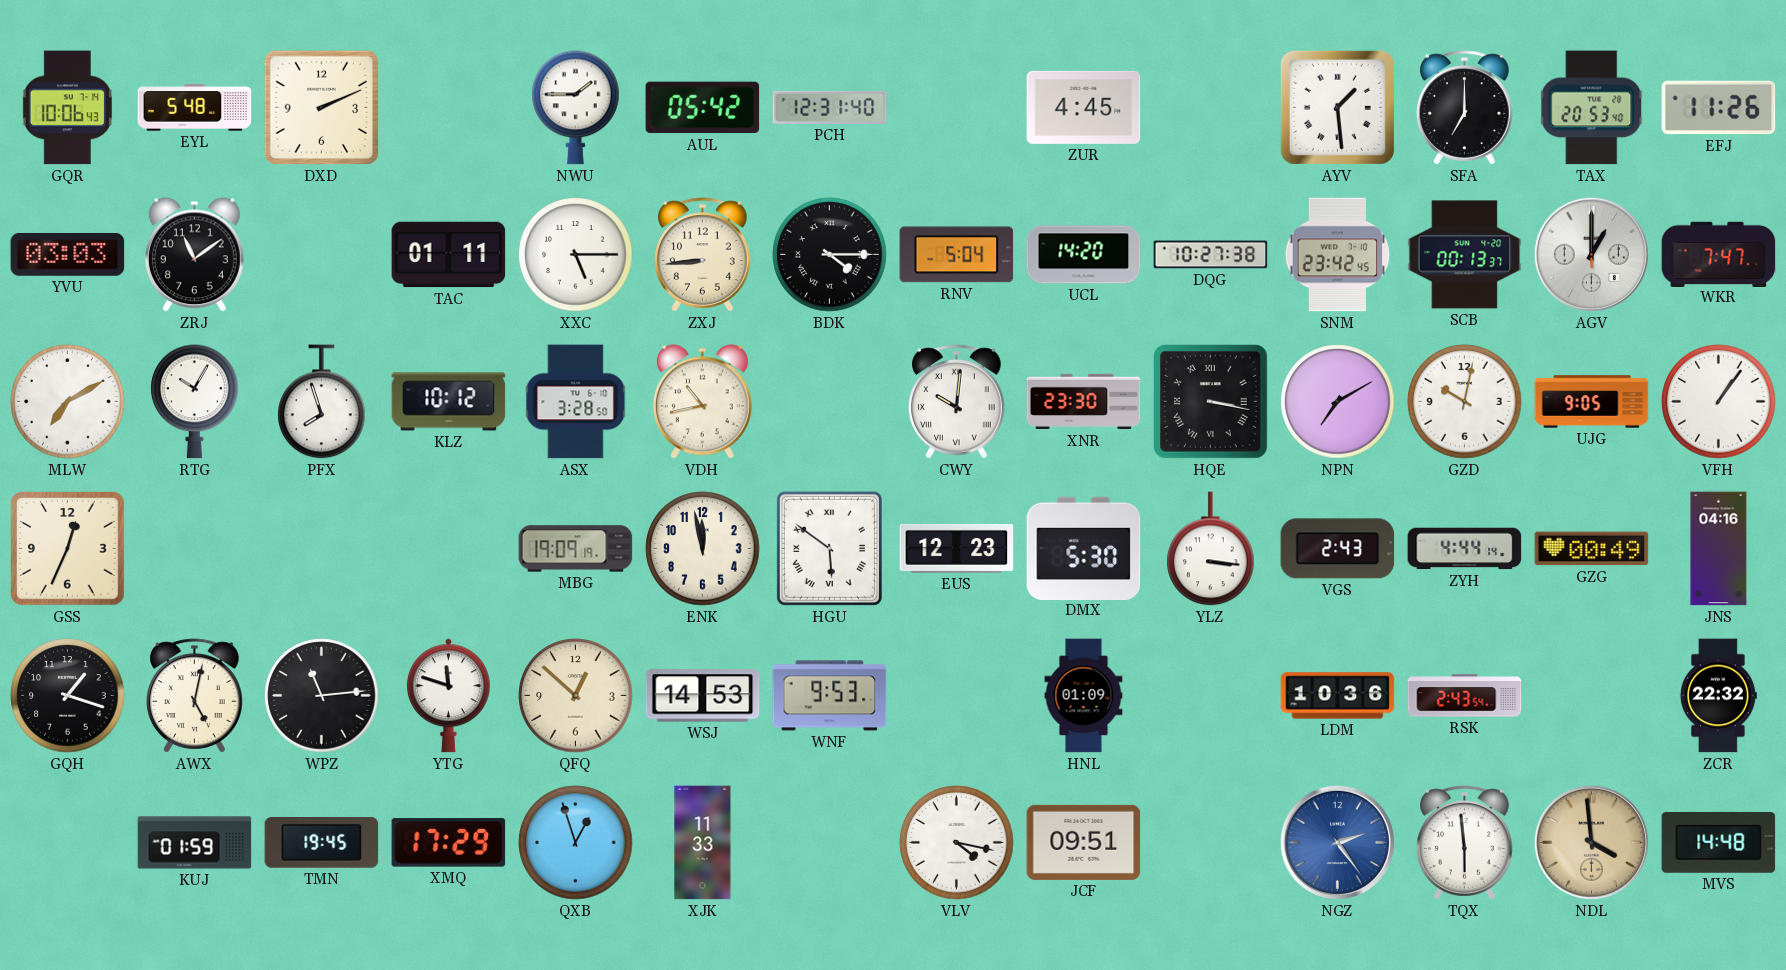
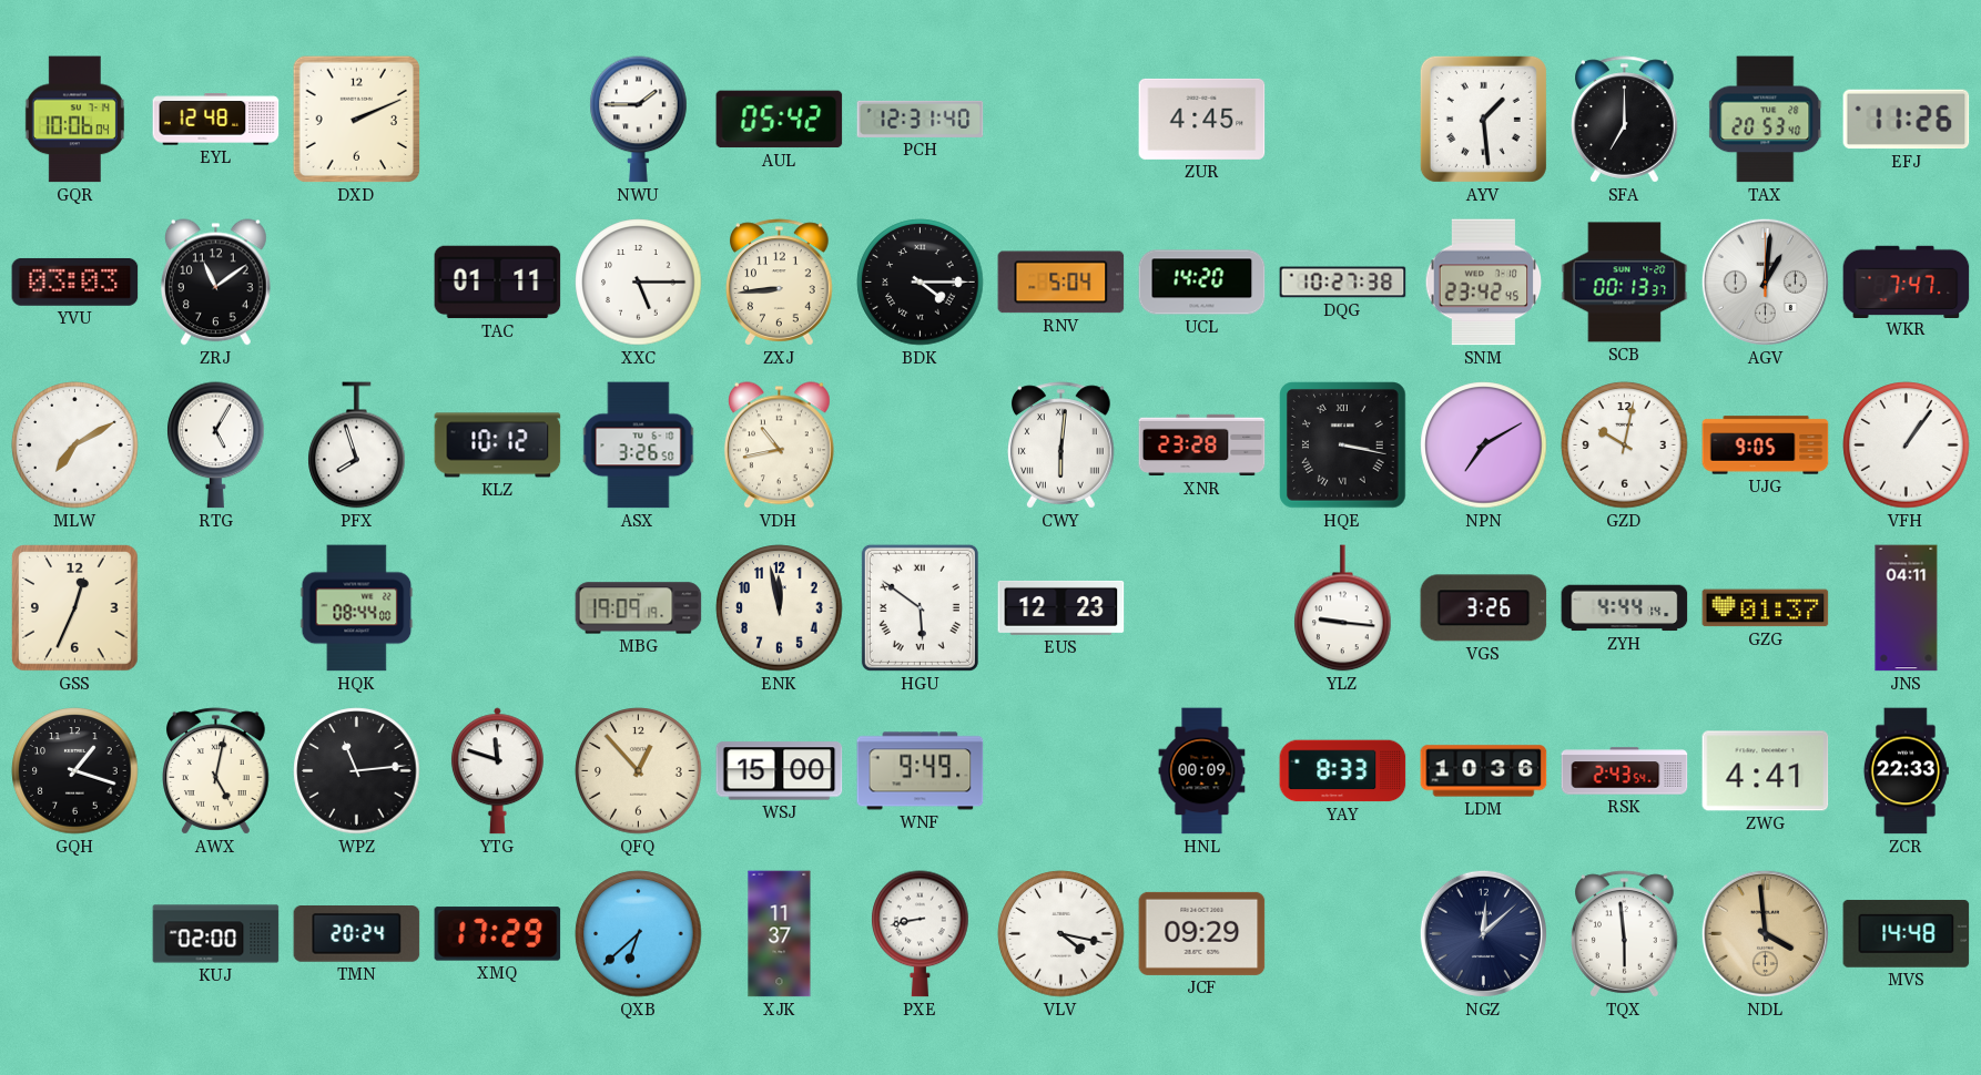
GQR: 10:06:43 -> 10:06:04
EYL: 5:48 -> 12:48
AGV: 1:00 -> 1:01
RTG: 10:05 -> 5:05
ASX: 3:28 -> 3:26
CWY: 10:01 -> 6:01
XNR: 23:30 -> 23:28
HQK: none -> 08:44
DMX: 5:30 -> none
YLZ: 3:16 -> 9:16
VGS: 2:43 -> 3:26
GZG: 00:49 -> 01:37
JNS: 04:16 -> 04:11
QFQ: 12:52 -> 12:53
WSJ: 14:53 -> 15:00
WNF: 9:53 -> 9:49
HNL: 01:09 -> 00:09
YAY: none -> 8:33
ZWG: none -> 4:41
ZCR: 22:32 -> 22:33
KUJ: 01:59 -> 02:00
TMN: 19:45 -> 20:24
QXB: 12:57 -> 6:38
XJK: 11:33 -> 11:37
PXE: none -> 8:43
JCF: 09:51 -> 09:29
NGZ: 2:24 -> 12:08
NGZ dial: blue -> navy
